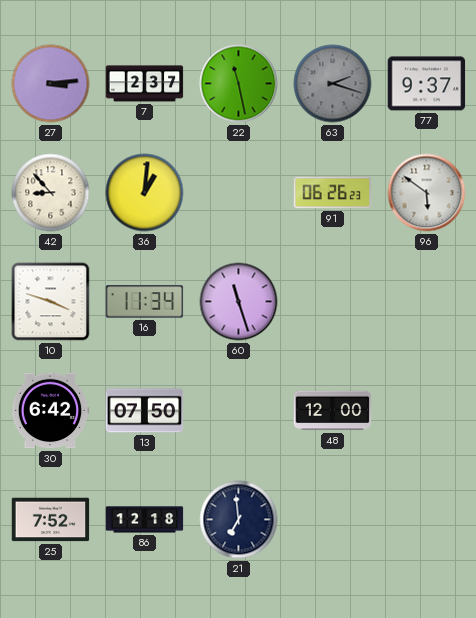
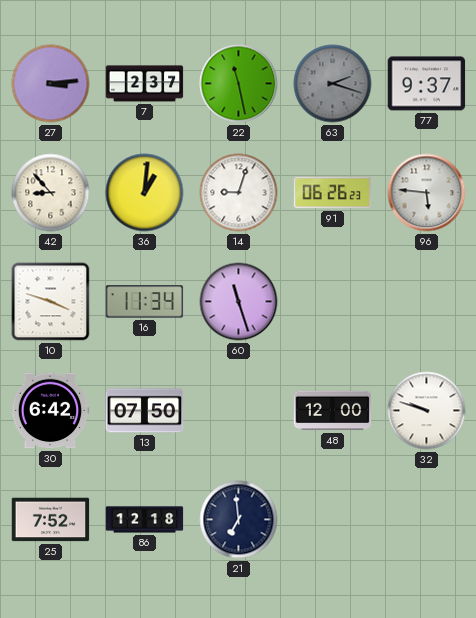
14: none -> 9:03
96: 5:51 -> 5:46
32: none -> 9:48
